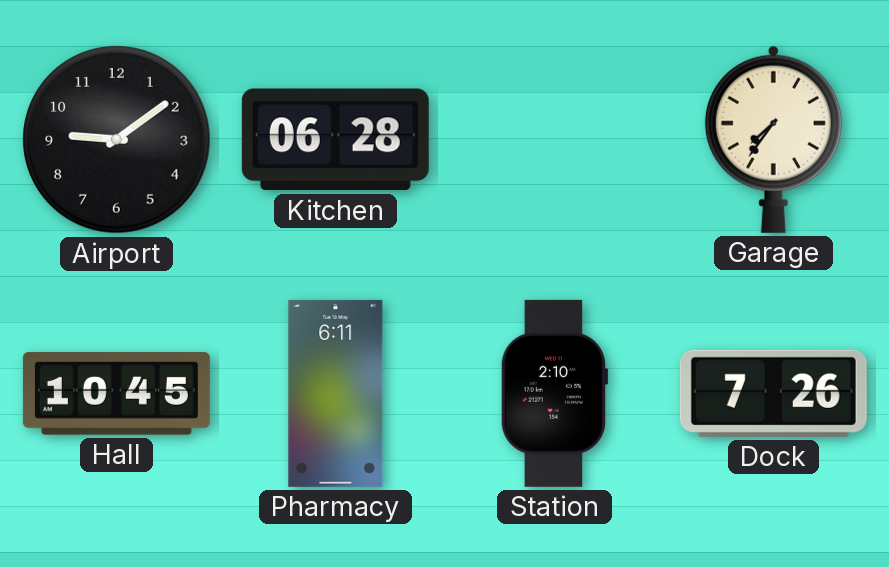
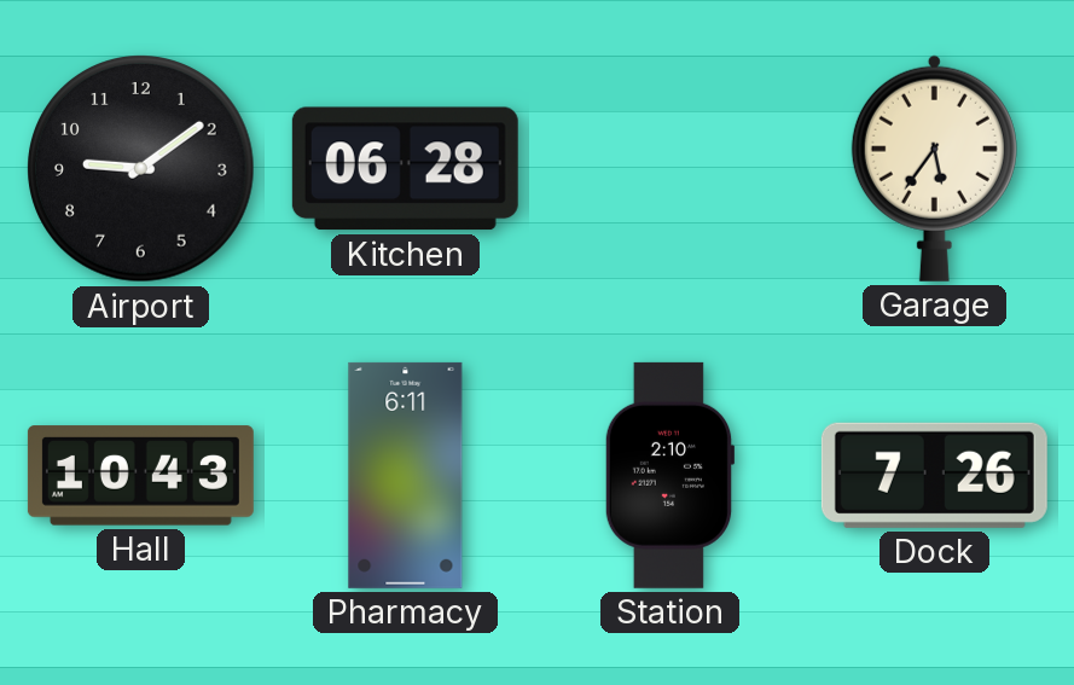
Garage: 7:36 -> 5:36
Hall: 10:45 -> 10:43
